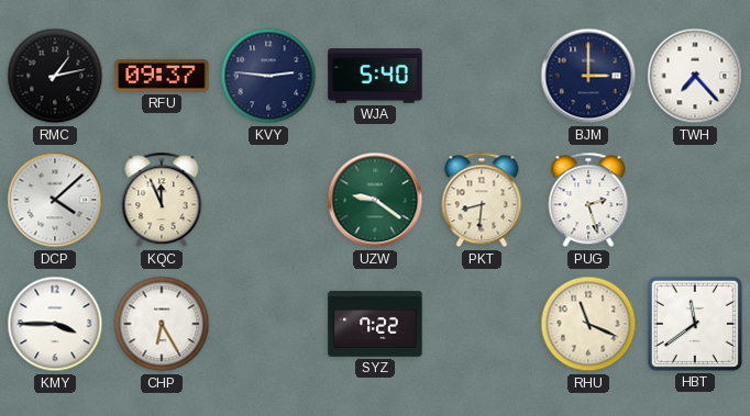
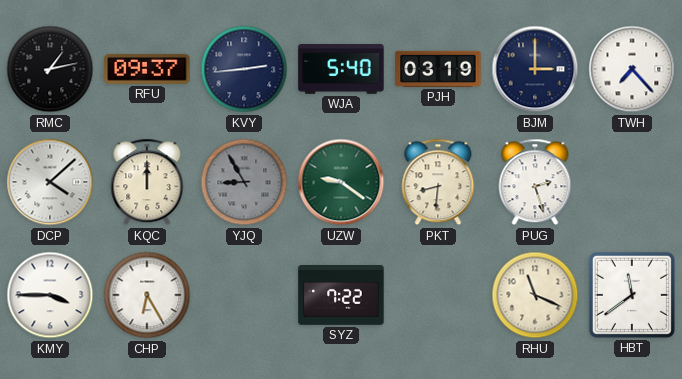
KVY: 2:46 -> 2:44
PJH: none -> 03:19
KQC: 11:56 -> 12:00
YJQ: none -> 8:55
